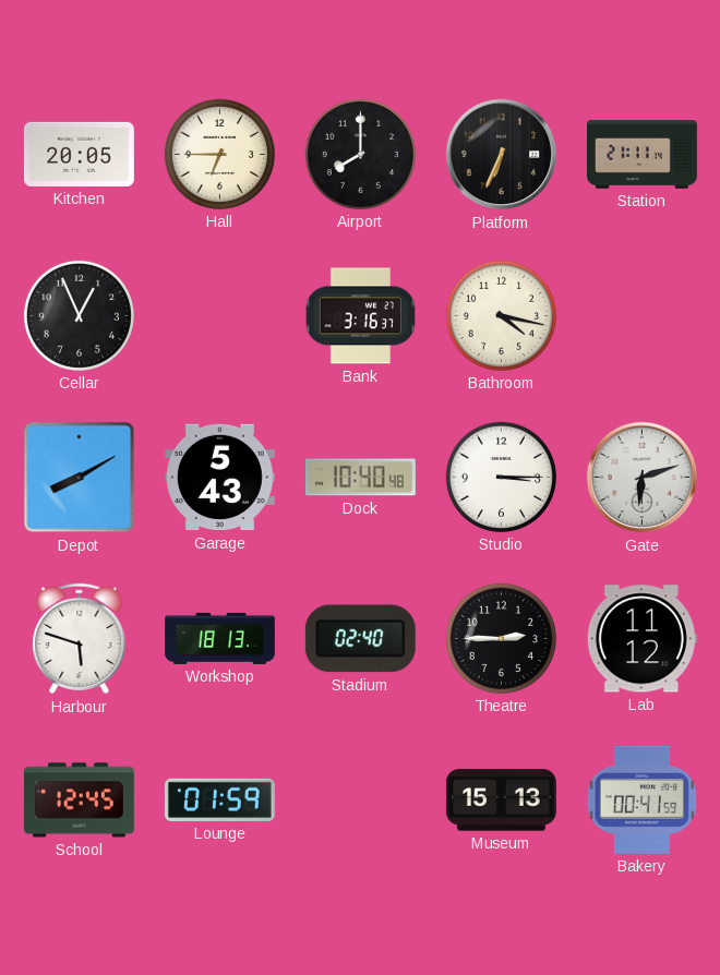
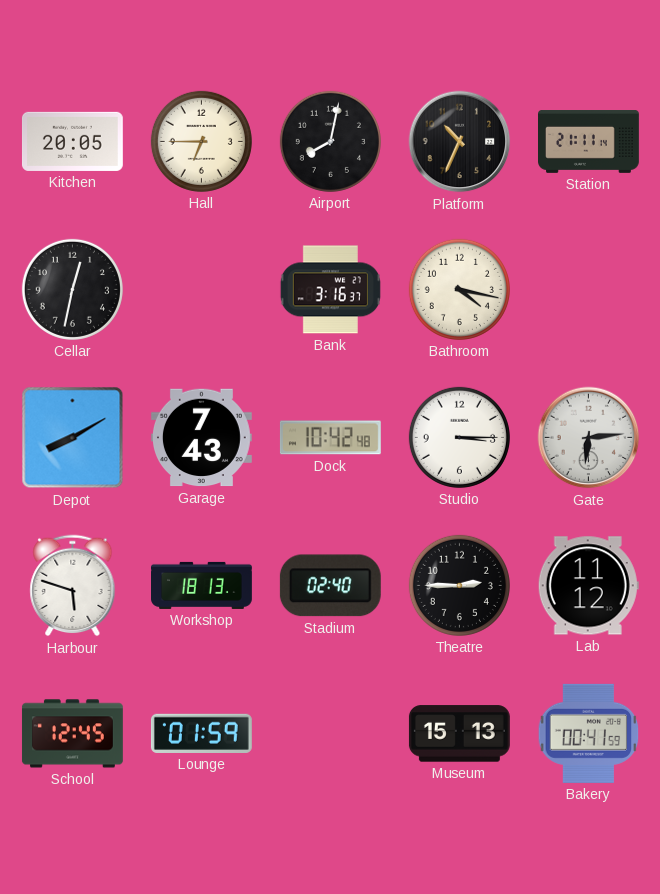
Airport: 8:00 -> 8:02
Platform: 6:34 -> 10:34
Cellar: 12:56 -> 12:32
Garage: 5:43 -> 7:43
Dock: 10:40 -> 10:42
Gate: 6:12 -> 6:14
